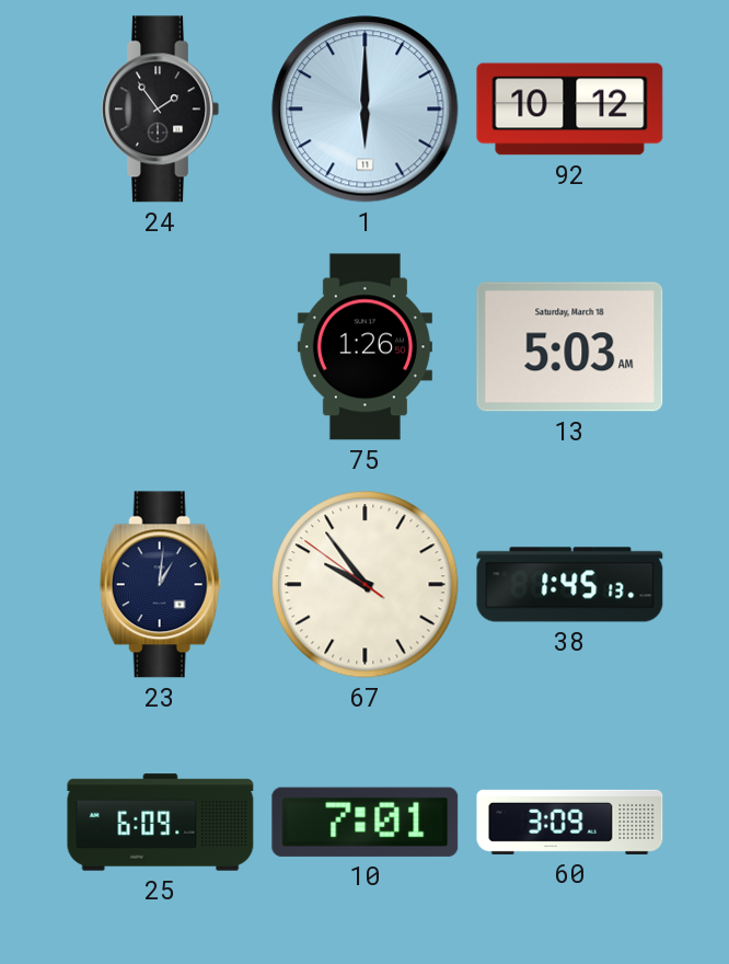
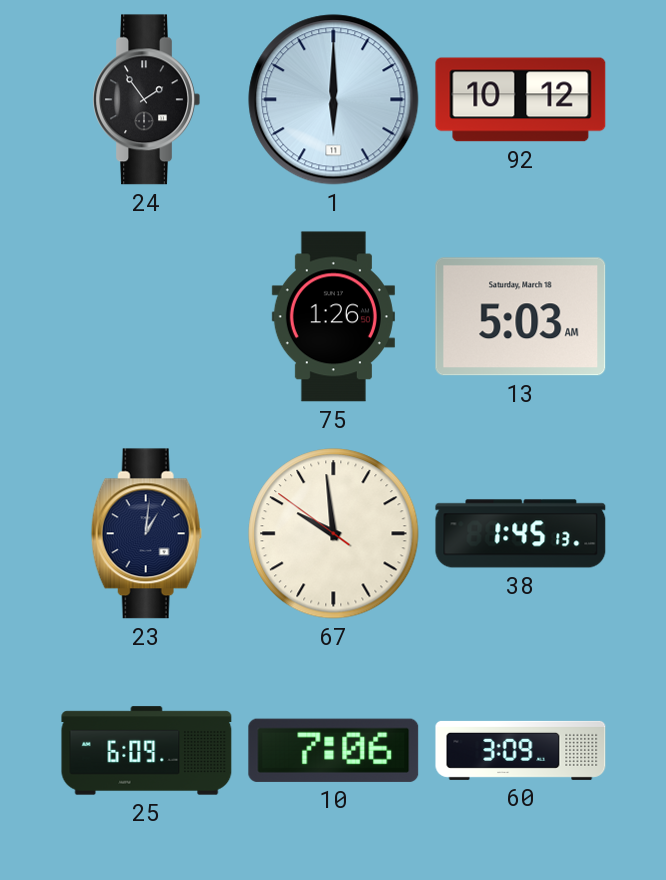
67: 9:53 -> 9:58
10: 7:01 -> 7:06
